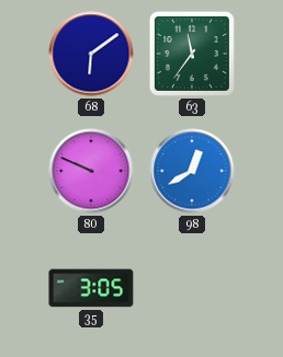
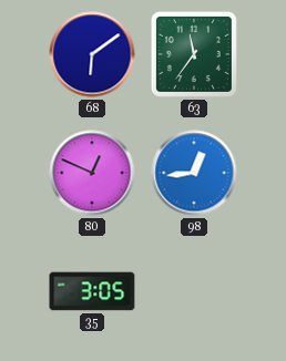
80: 9:49 -> 12:49
98: 12:40 -> 12:44
